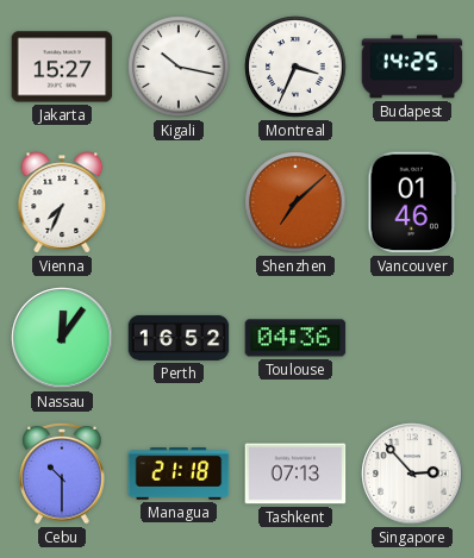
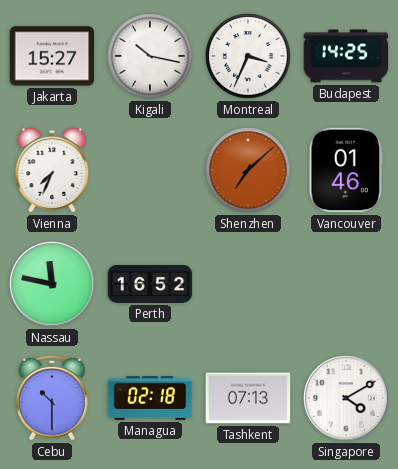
Nassau: 12:06 -> 11:47
Toulouse: 04:36 -> none
Managua: 21:18 -> 02:18
Singapore: 2:53 -> 4:10
